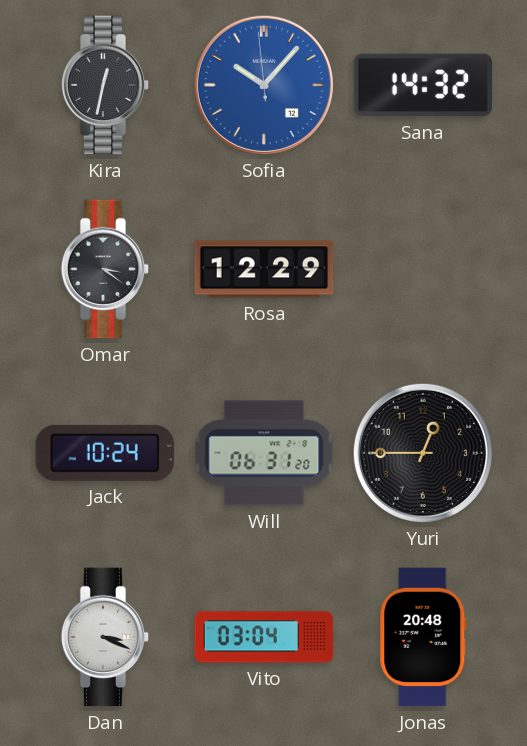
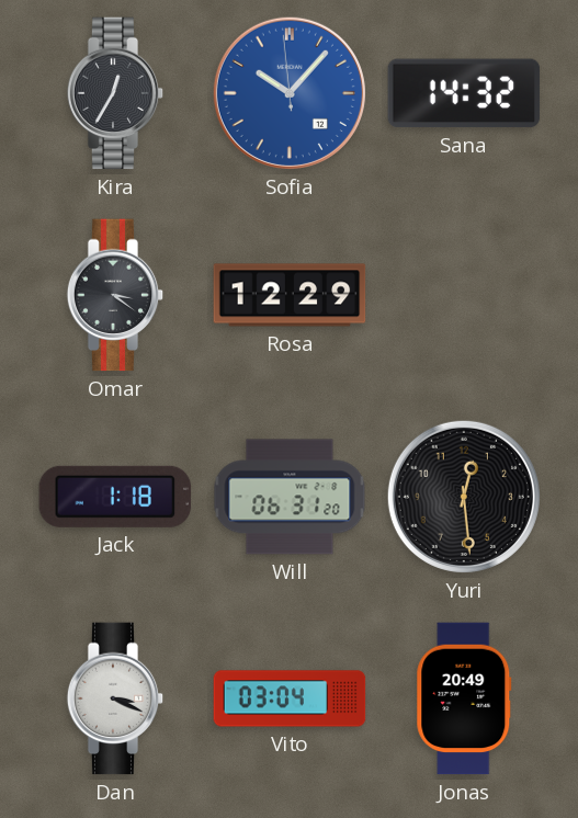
Kira: 12:32 -> 12:35
Jack: 10:24 -> 1:18
Yuri: 12:45 -> 12:29
Jonas: 20:48 -> 20:49
